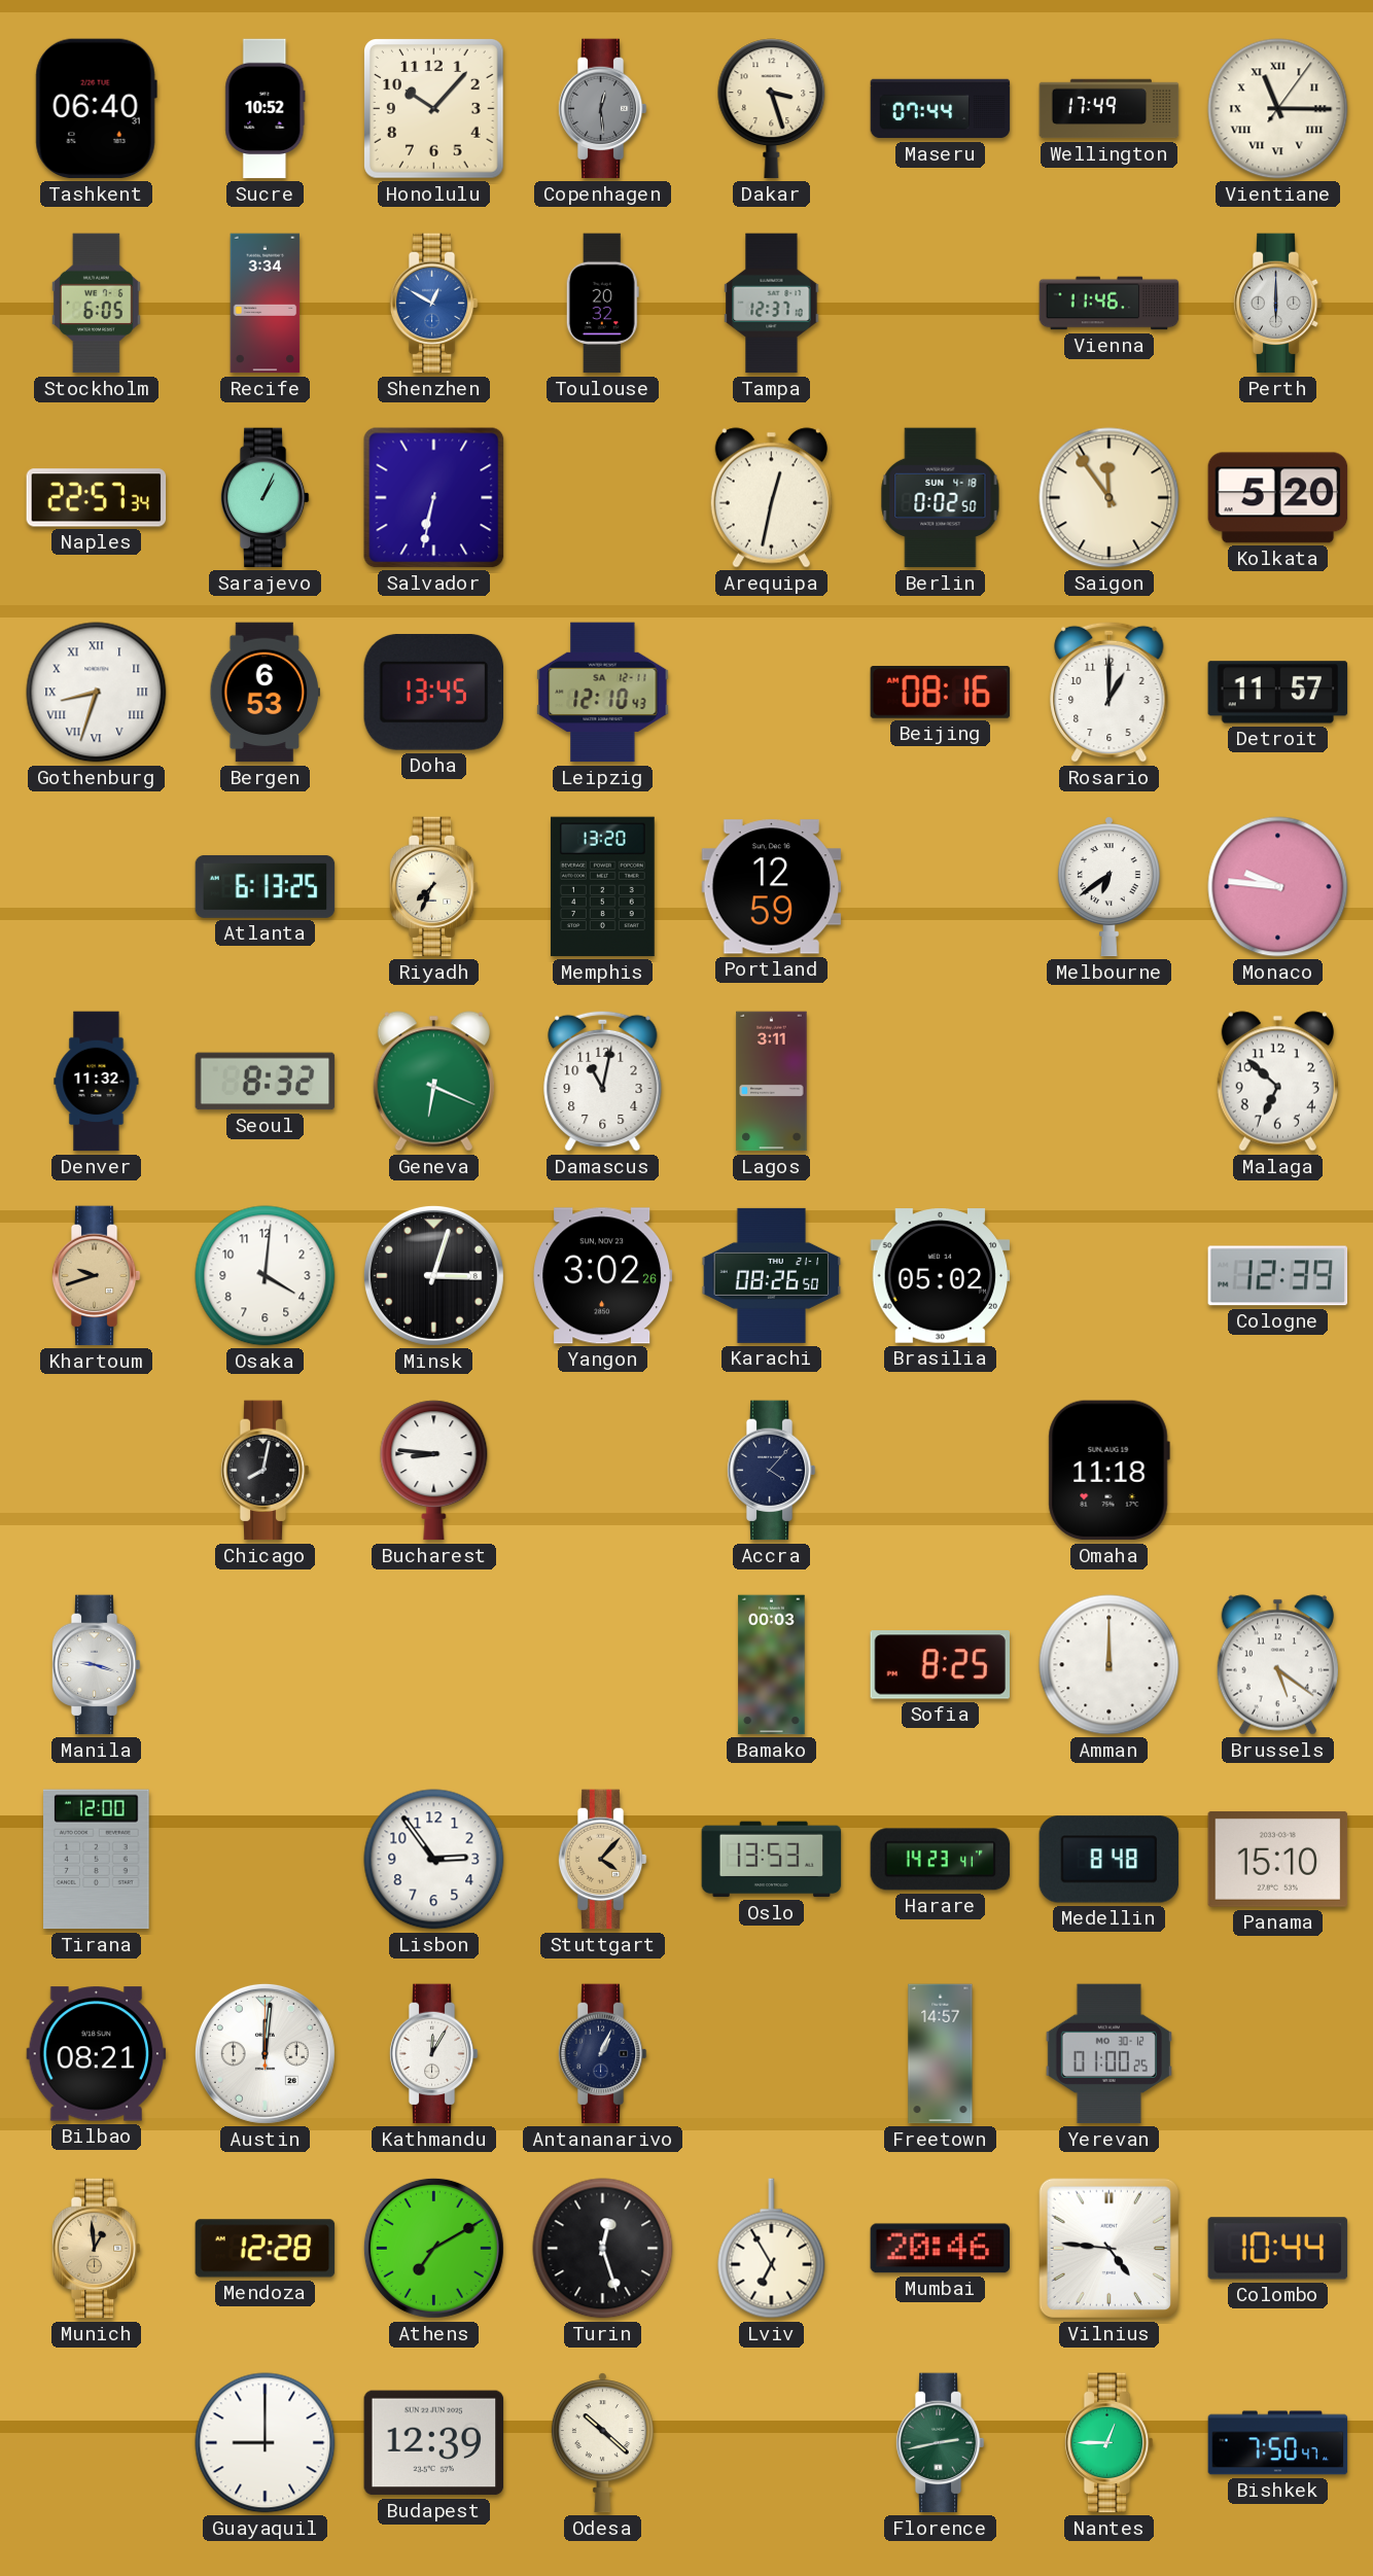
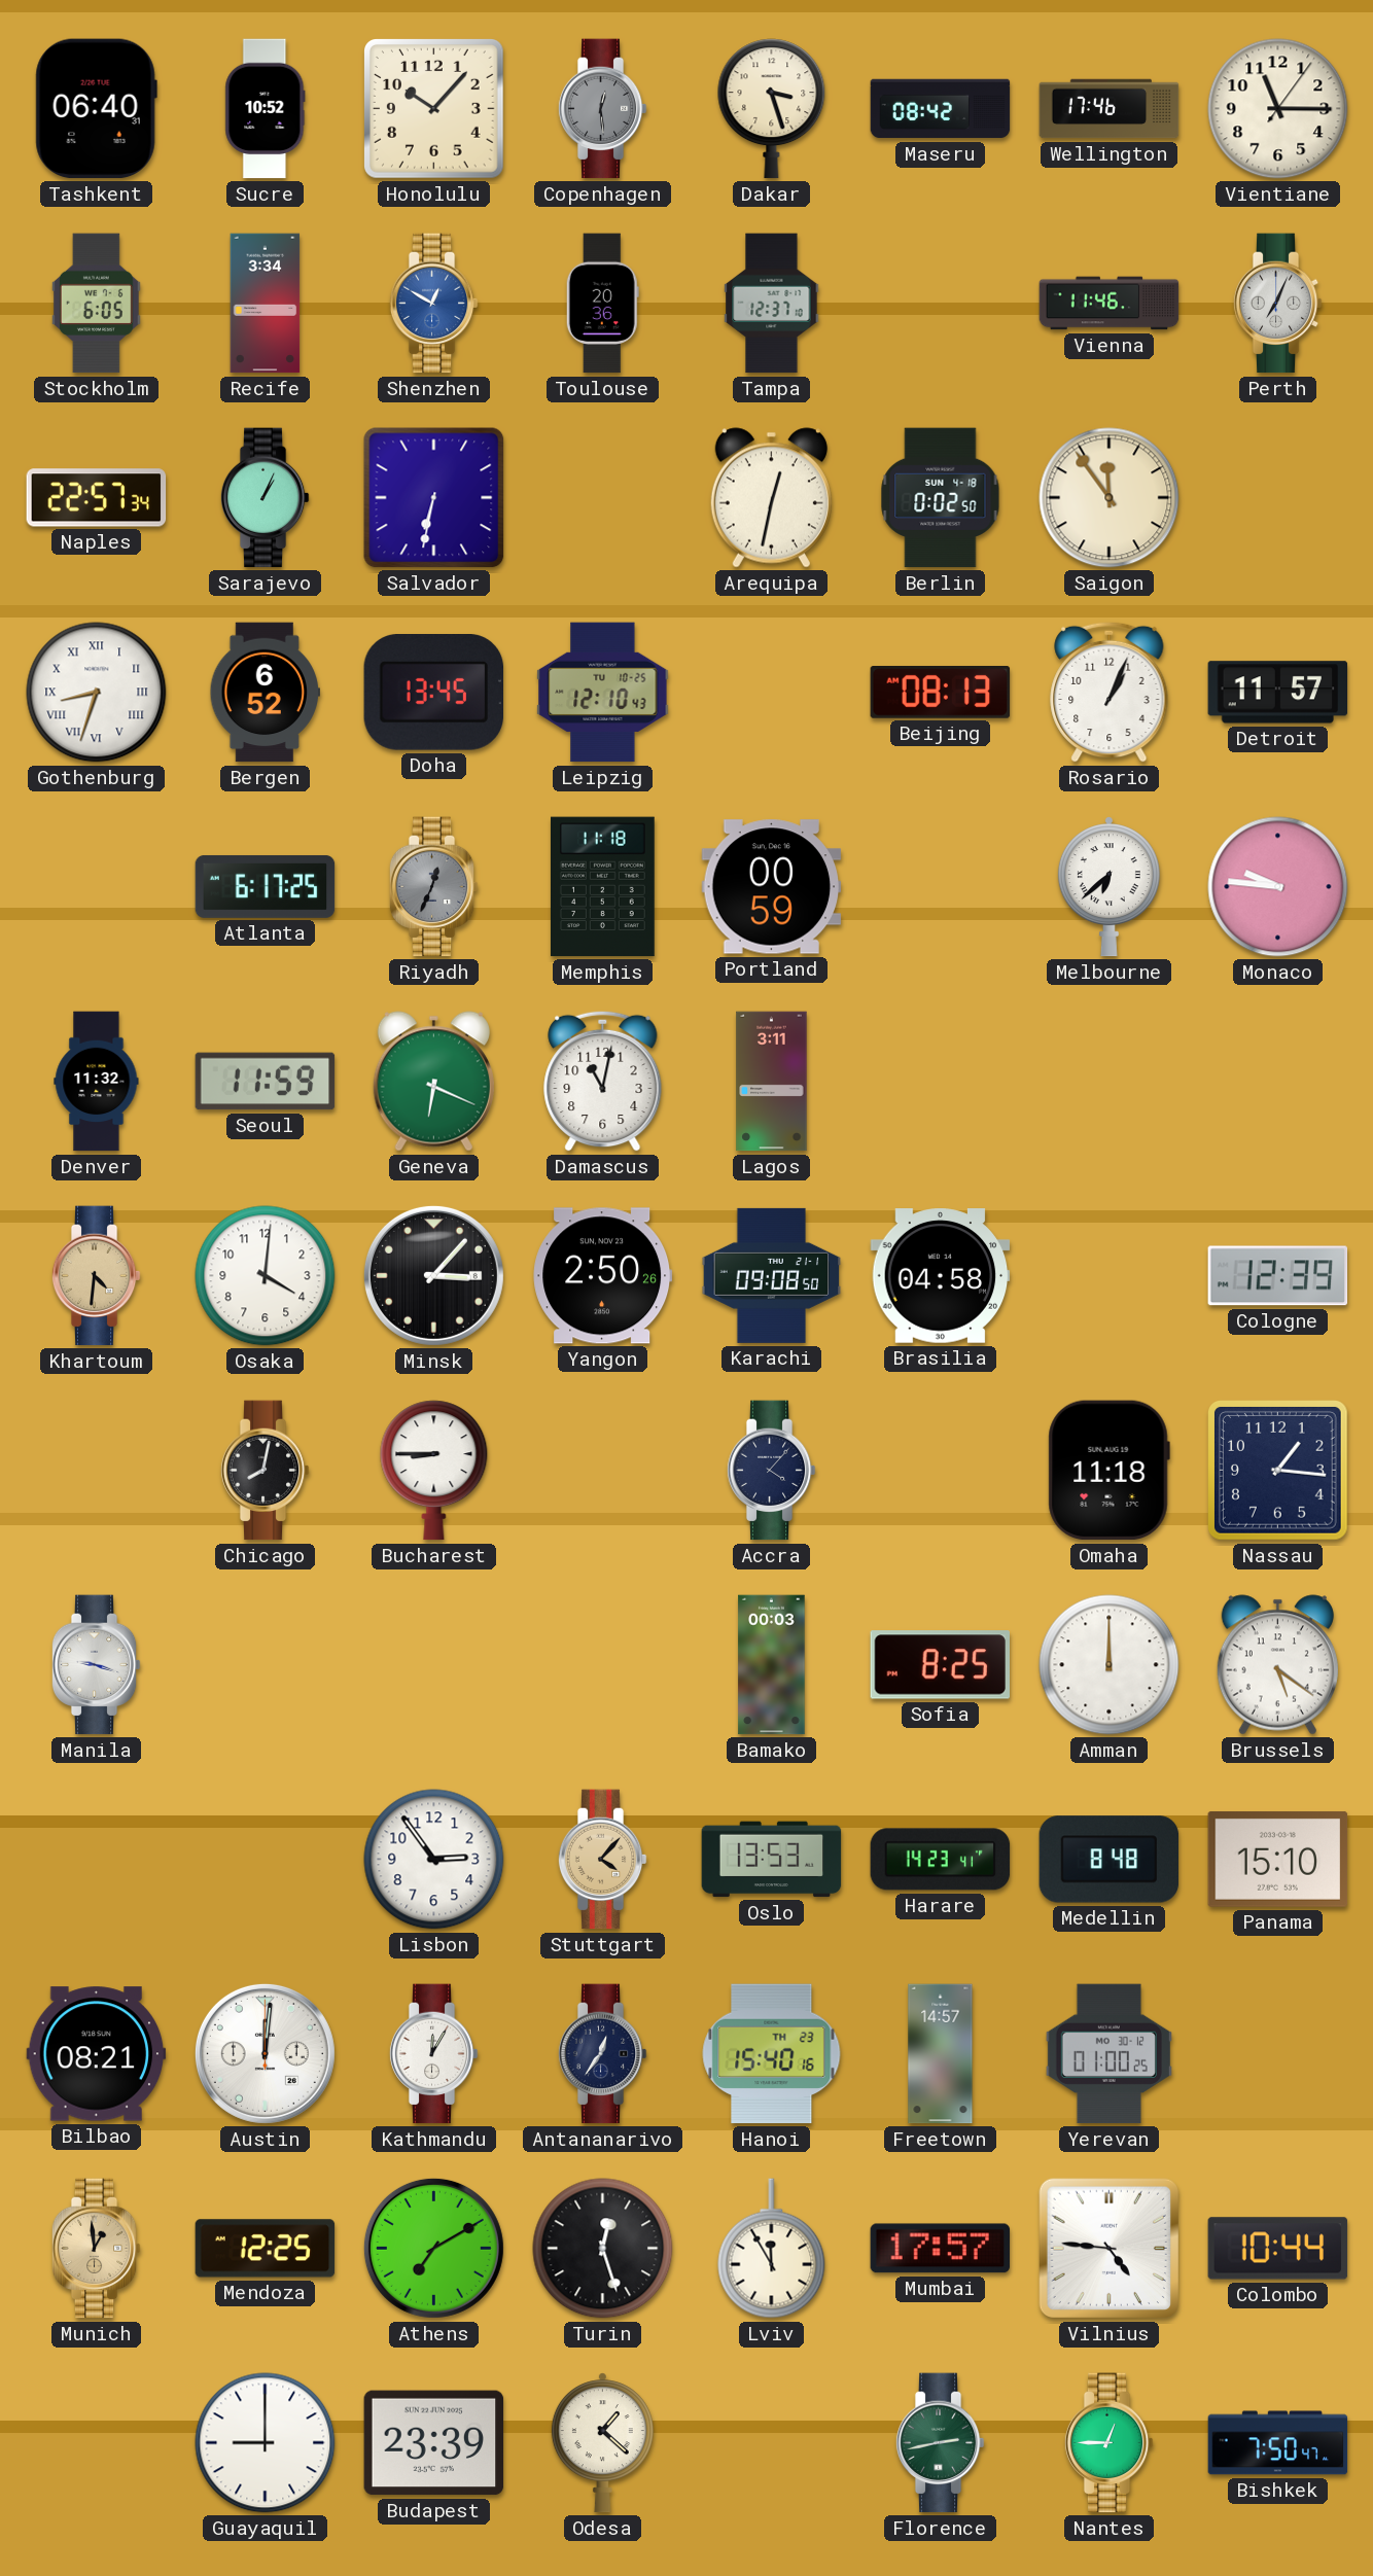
Maseru: 07:44 -> 08:42
Wellington: 17:49 -> 17:46
Vientiane numerals: Roman -> Arabic
Toulouse: 20:32 -> 20:36
Perth: 6:00 -> 7:04
Kolkata: 5:20 -> none
Bergen: 6:53 -> 6:52
Leipzig date: SA 12-11 -> TU 10-25
Beijing: 08:16 -> 08:13
Rosario: 1:00 -> 1:04
Atlanta: 6:13 -> 6:17
Riyadh: 7:34 -> 12:34
Riyadh dial: cream -> grey
Memphis: 13:20 -> 11:18
Portland: 12:59 -> 00:59
Melbourne: 6:39 -> 6:38
Seoul: 8:32 -> 11:59
Malaga: 6:52 -> none
Khartoum: 9:42 -> 4:31
Minsk: 3:03 -> 3:07
Yangon: 3:02 -> 2:50
Karachi: 08:26 -> 09:08
Brasilia: 05:02 -> 04:58
Bucharest: 8:46 -> 8:45
Nassau: none -> 1:16
Tirana: 12:00 -> none
Antananarivo: 1:04 -> 12:36
Hanoi: none -> 15:40
Mendoza: 12:28 -> 12:25
Lviv: 6:55 -> 11:55
Mumbai: 20:46 -> 17:57
Budapest: 12:39 -> 23:39
Odesa: 10:22 -> 1:22
